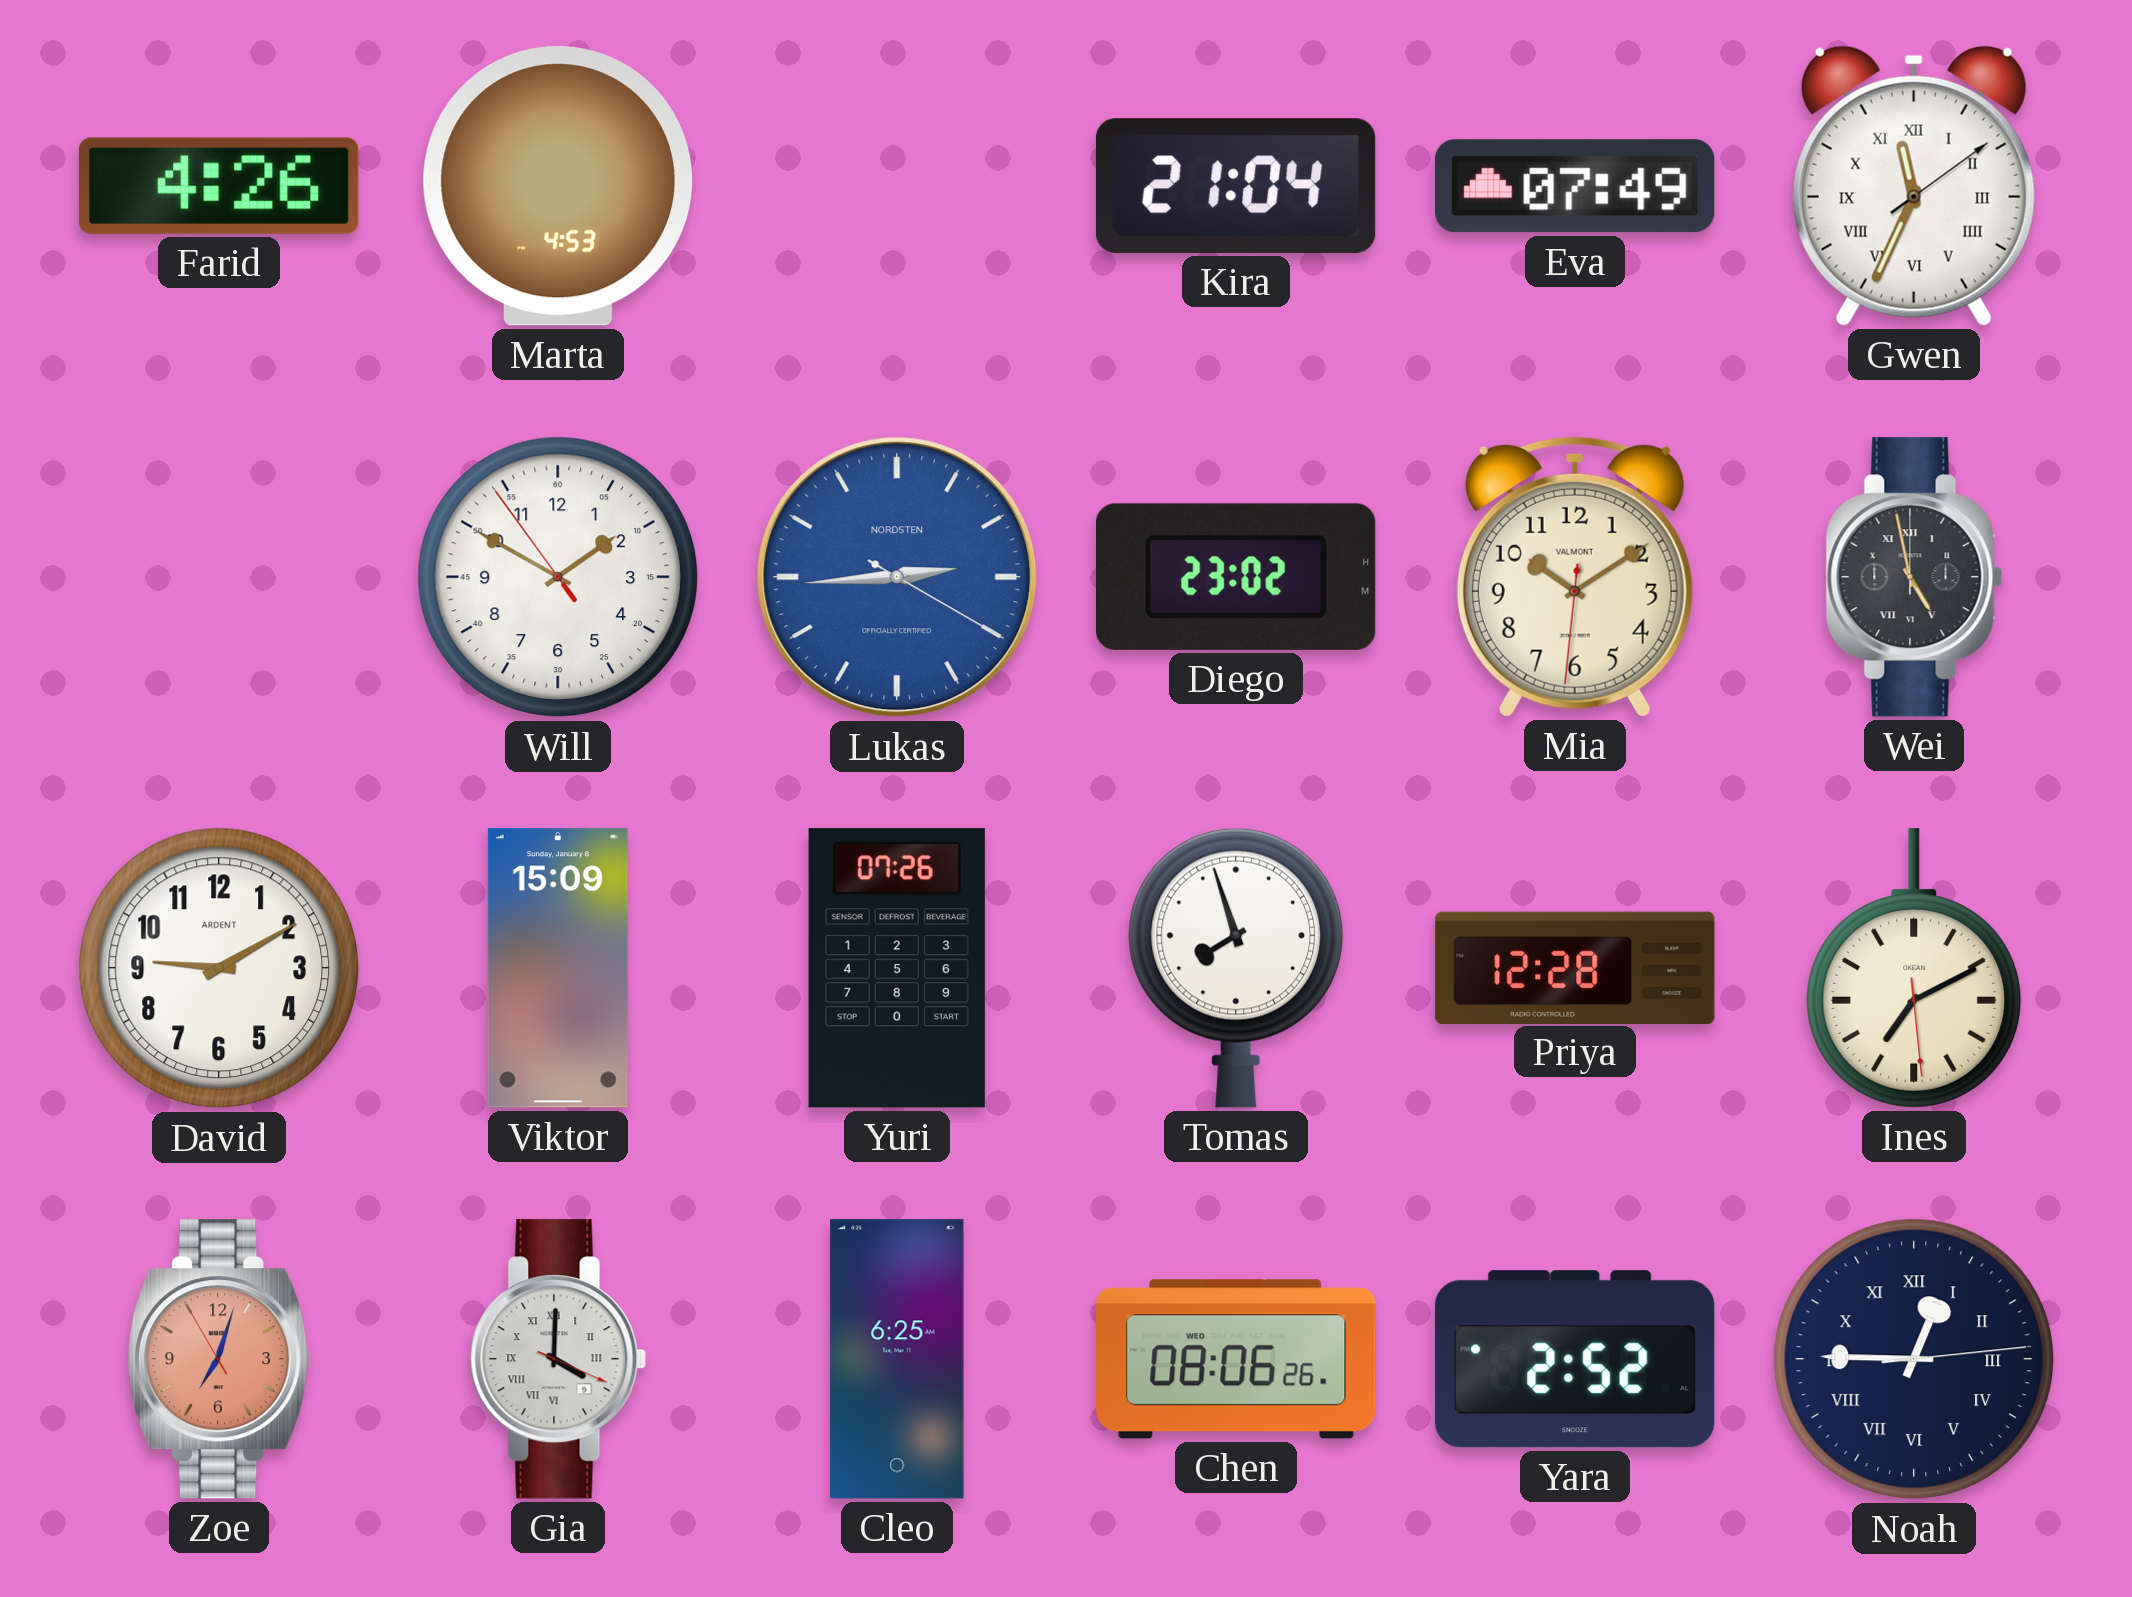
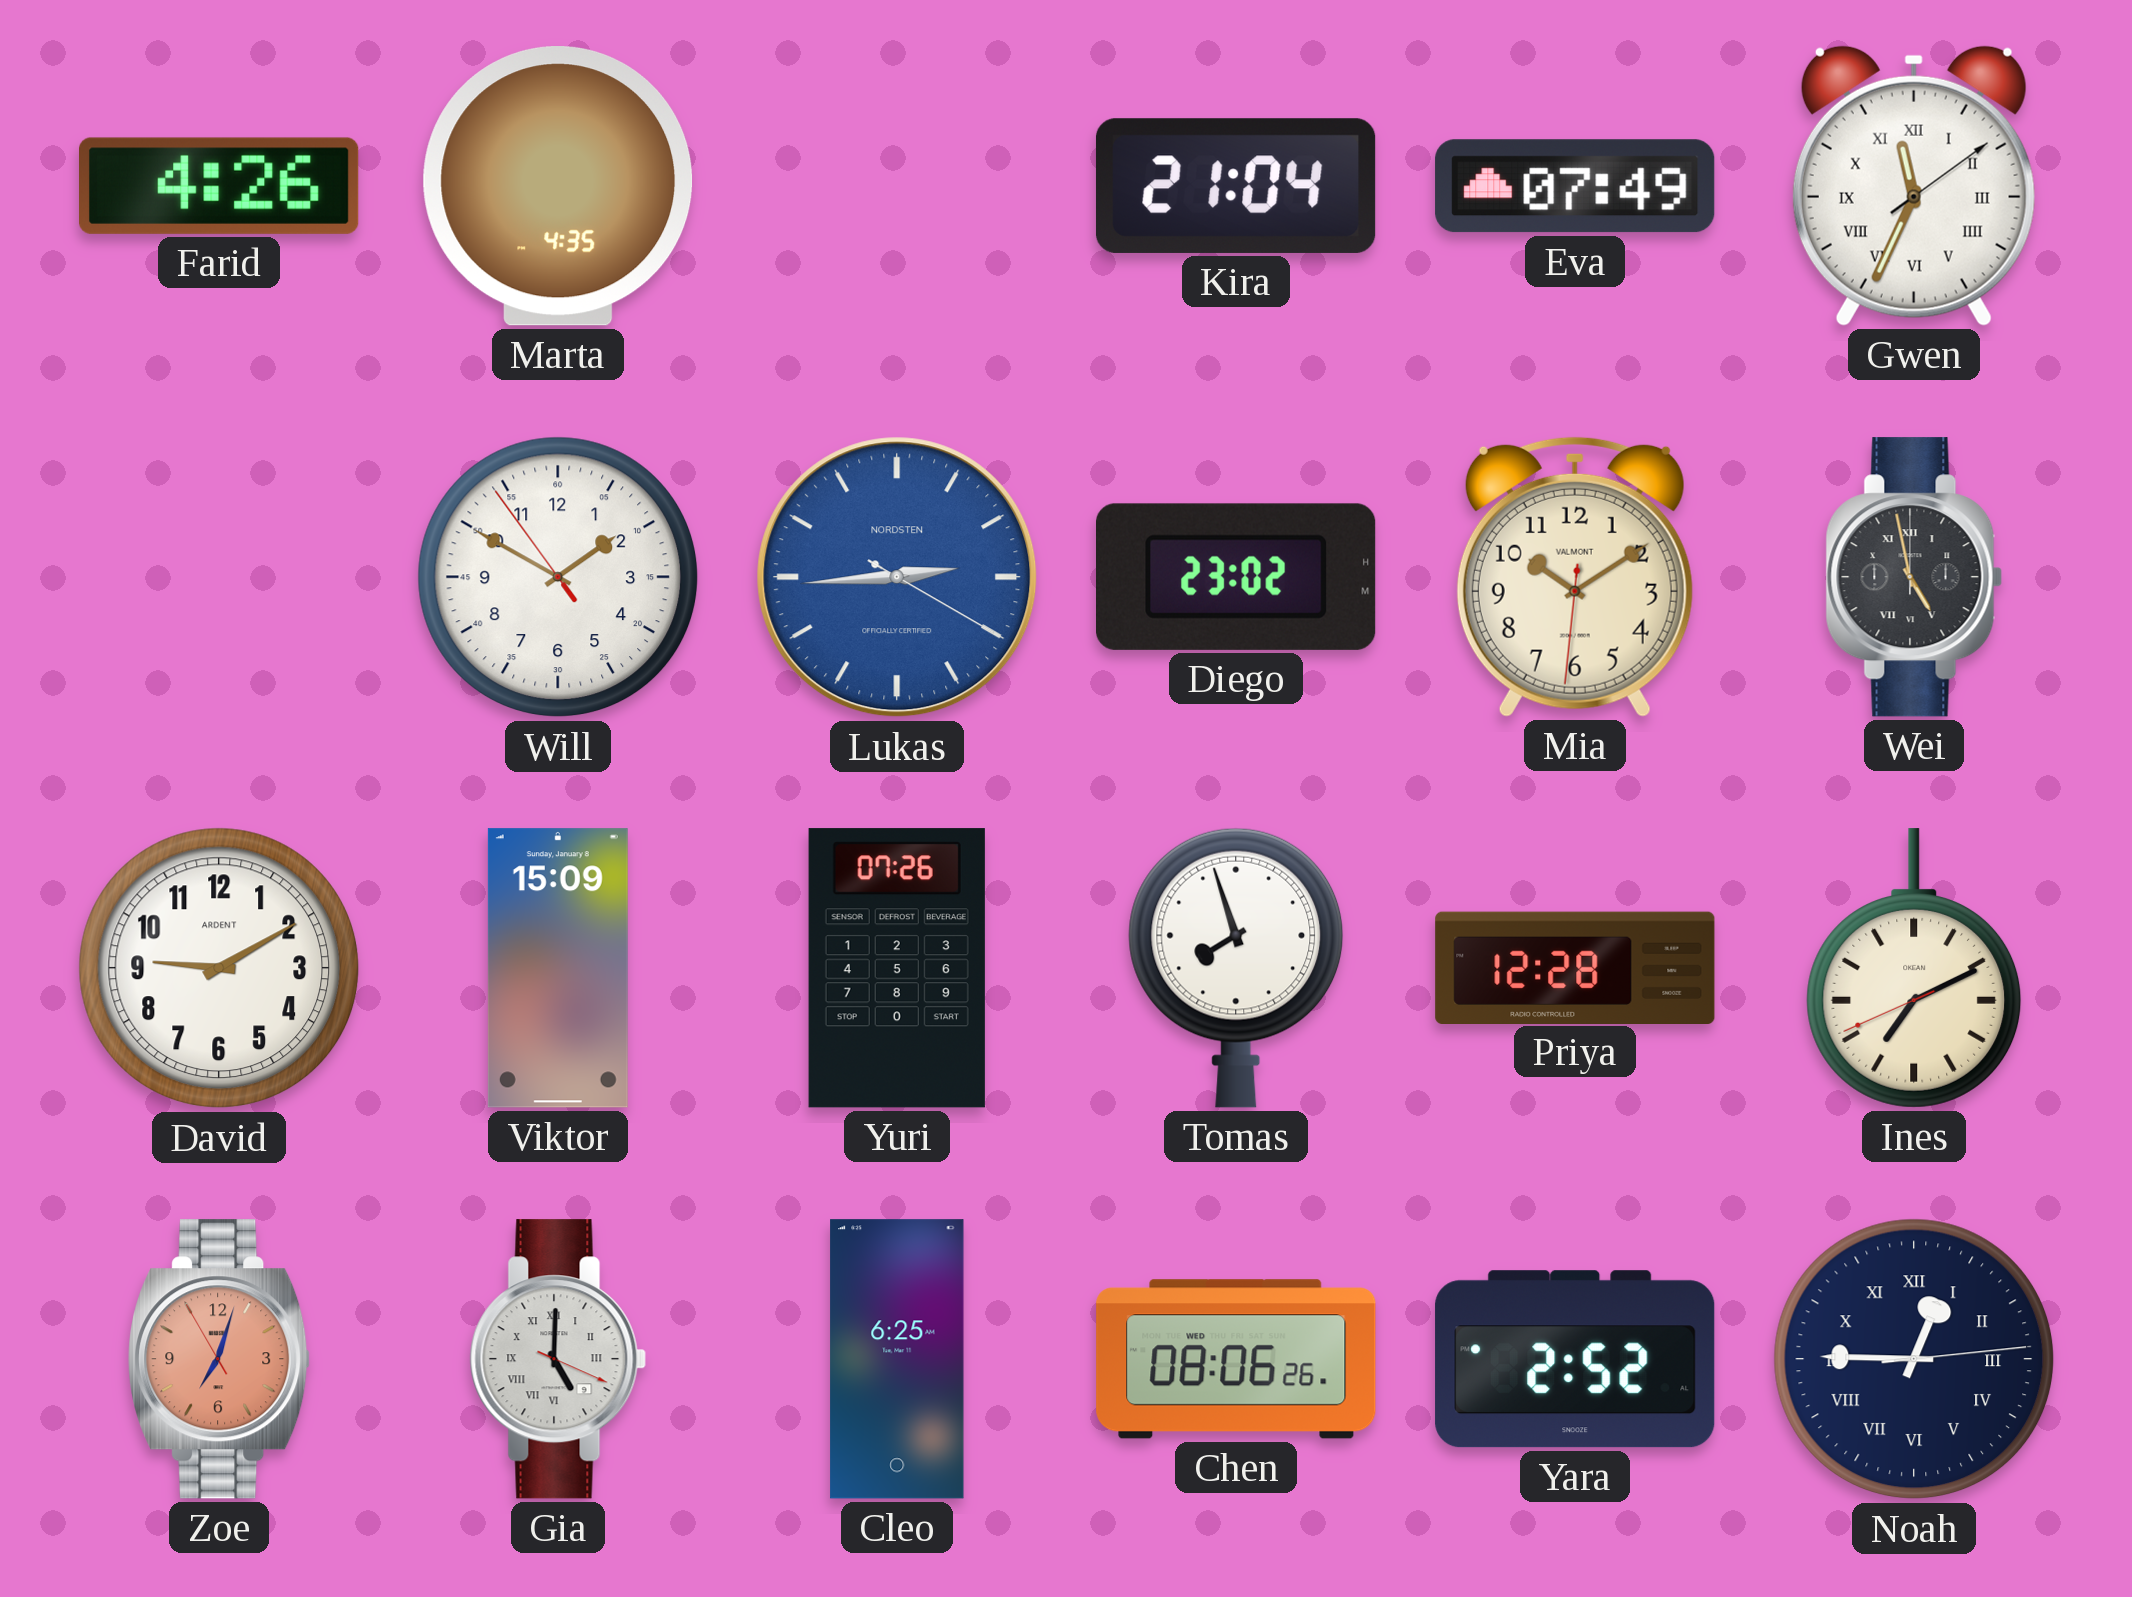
Marta: 4:53 -> 4:35
Ines: 7:10:29 -> 7:10:41
Gia: 4:00 -> 5:00
